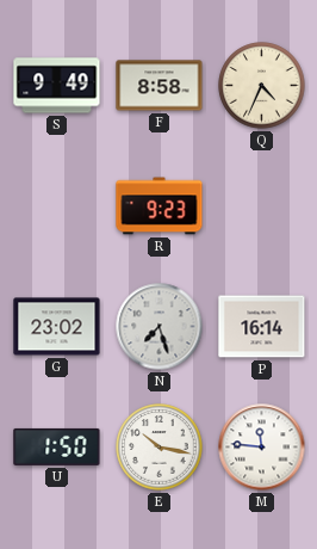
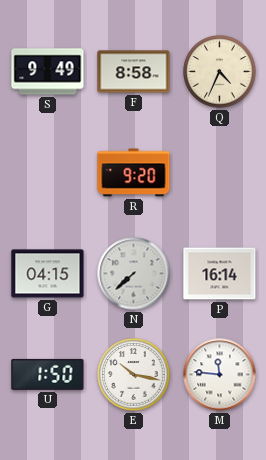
R: 9:23 -> 9:20
G: 23:02 -> 04:15
N: 7:27 -> 7:38
